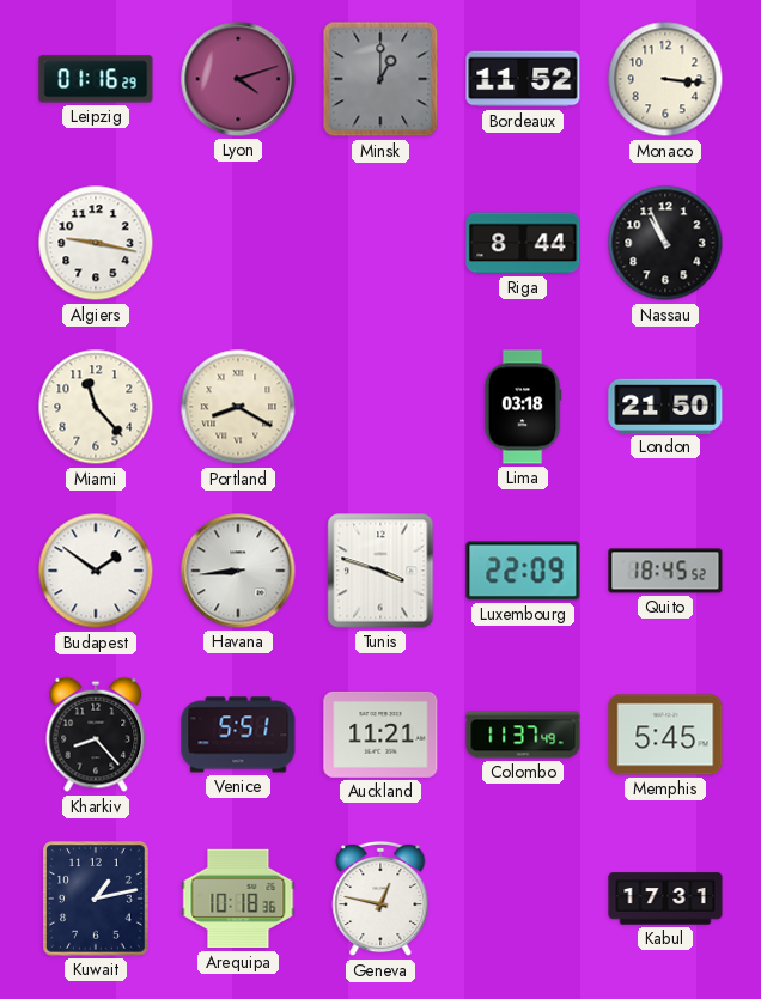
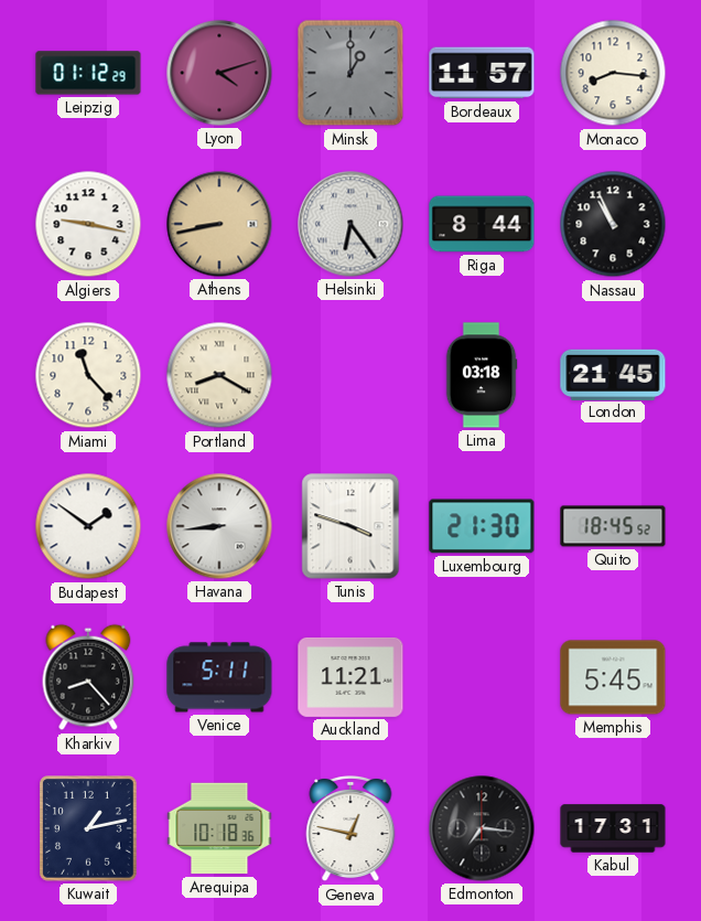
Leipzig: 01:16 -> 01:12
Bordeaux: 11:52 -> 11:57
Monaco: 3:16 -> 8:16
Athens: none -> 8:43
Helsinki: none -> 6:24
London: 21:50 -> 21:45
Luxembourg: 22:09 -> 21:30
Venice: 5:51 -> 5:11
Colombo: 11:37 -> none
Edmonton: none -> 7:16
